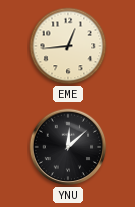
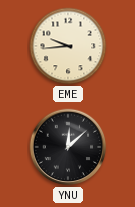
EME: 12:44 -> 9:44
